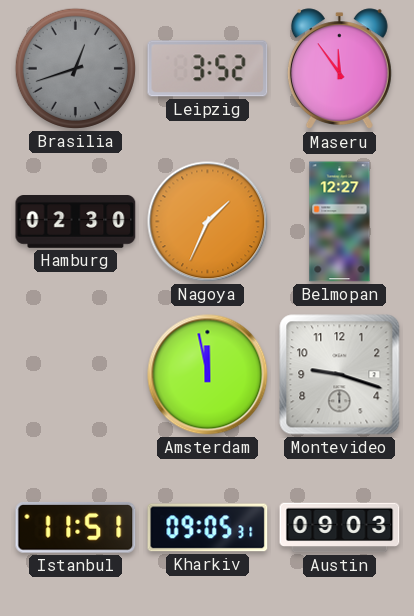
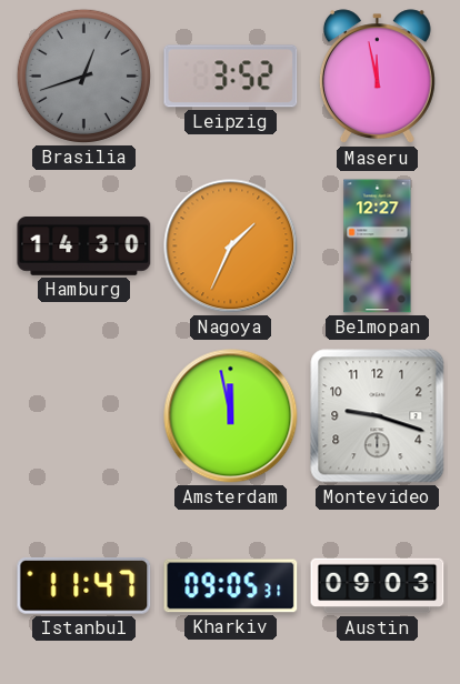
Maseru: 11:54 -> 11:58
Hamburg: 02:30 -> 14:30
Istanbul: 11:51 -> 11:47
